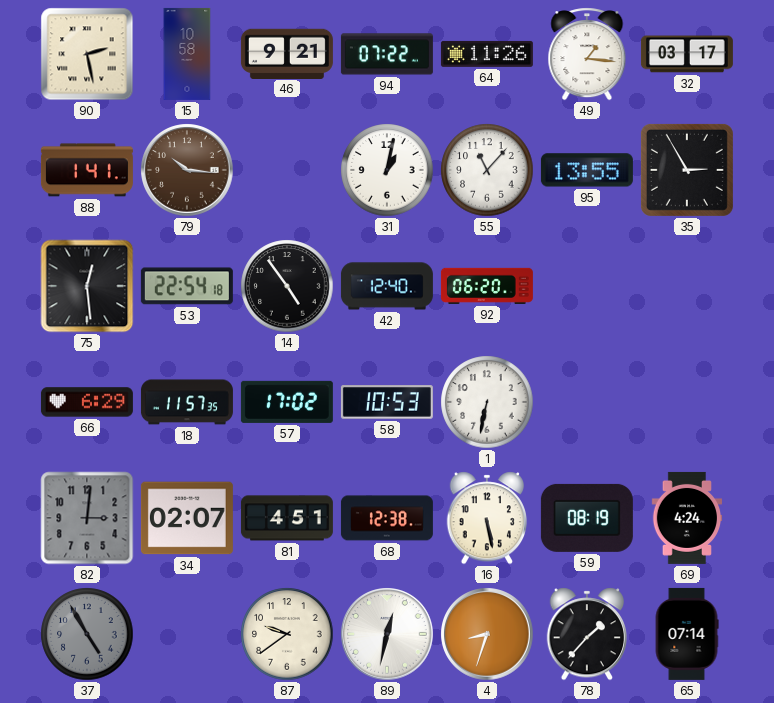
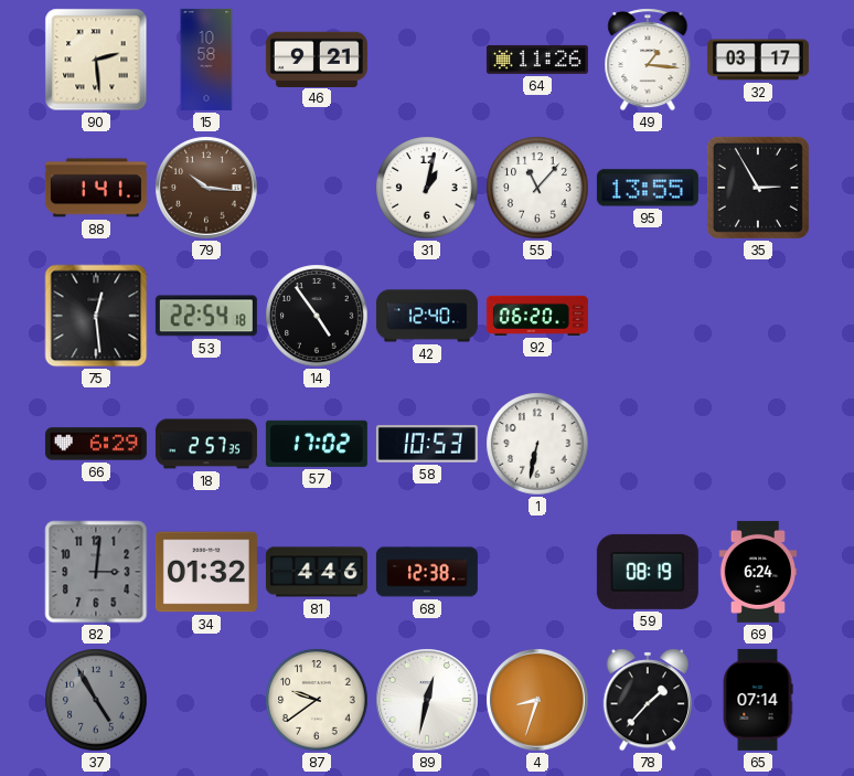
90: 2:28 -> 2:29
94: 07:22 -> none
18: 11:57 -> 2:57
34: 02:07 -> 01:32
81: 4:51 -> 4:46
16: 5:28 -> none
69: 4:24 -> 6:24
